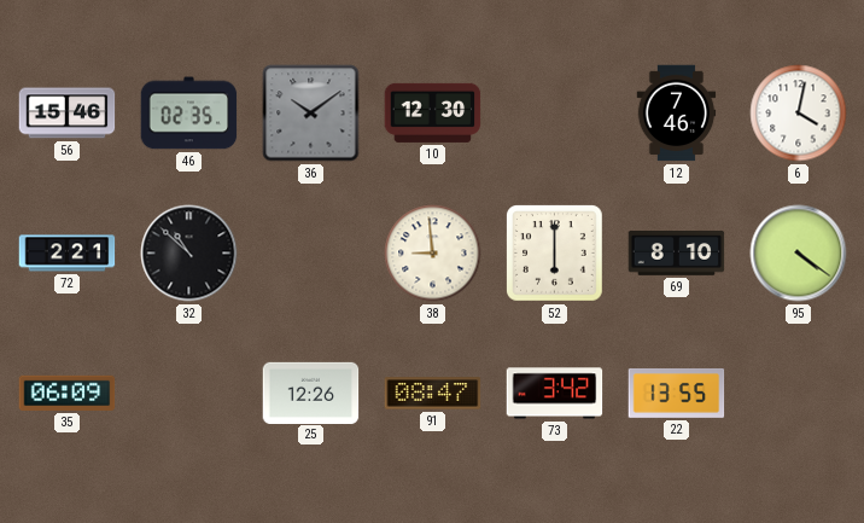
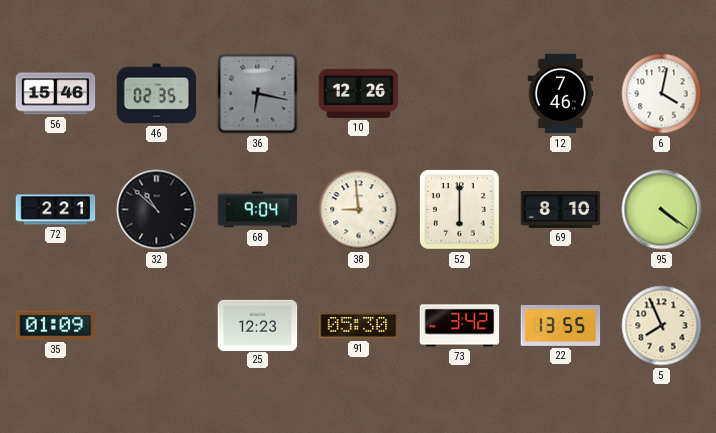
36: 10:09 -> 6:17
10: 12:30 -> 12:26
68: none -> 9:04
35: 06:09 -> 01:09
25: 12:26 -> 12:23
91: 08:47 -> 05:30
5: none -> 7:56
